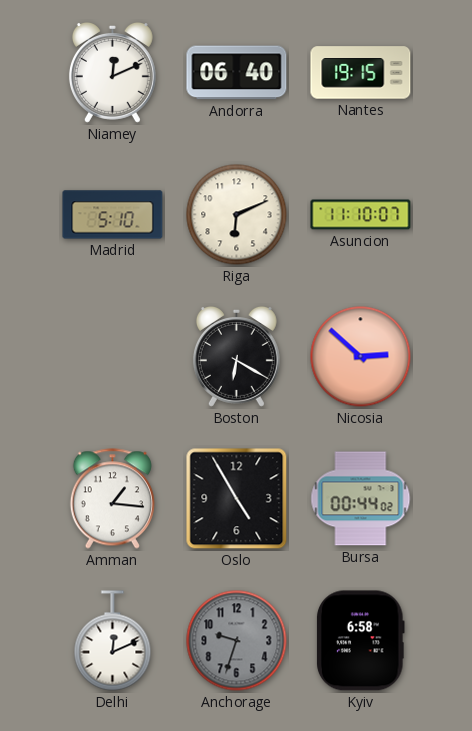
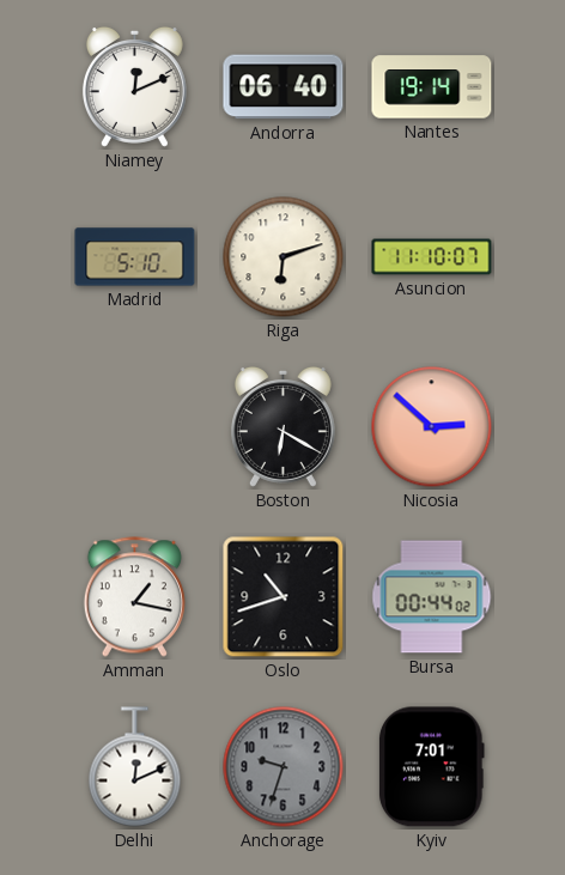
Nantes: 19:15 -> 19:14
Riga: 6:11 -> 6:12
Amman: 1:16 -> 1:17
Oslo: 4:55 -> 10:42
Kyiv: 6:58 -> 7:01
